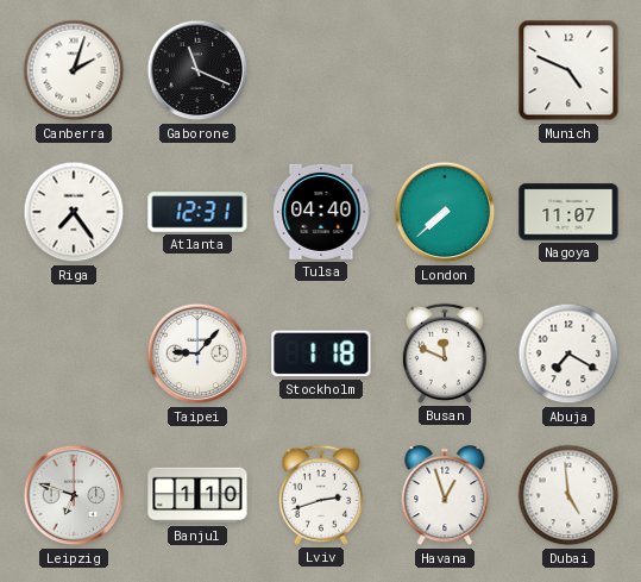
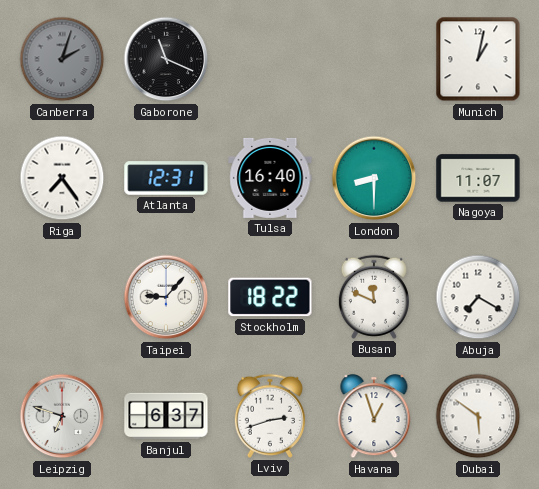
Canberra dial: white -> grey
Munich: 4:49 -> 1:02
Tulsa: 04:40 -> 16:40
London: 7:38 -> 8:30
Stockholm: 1:18 -> 18:22
Banjul: 1:10 -> 6:37
Dubai: 4:59 -> 5:51
